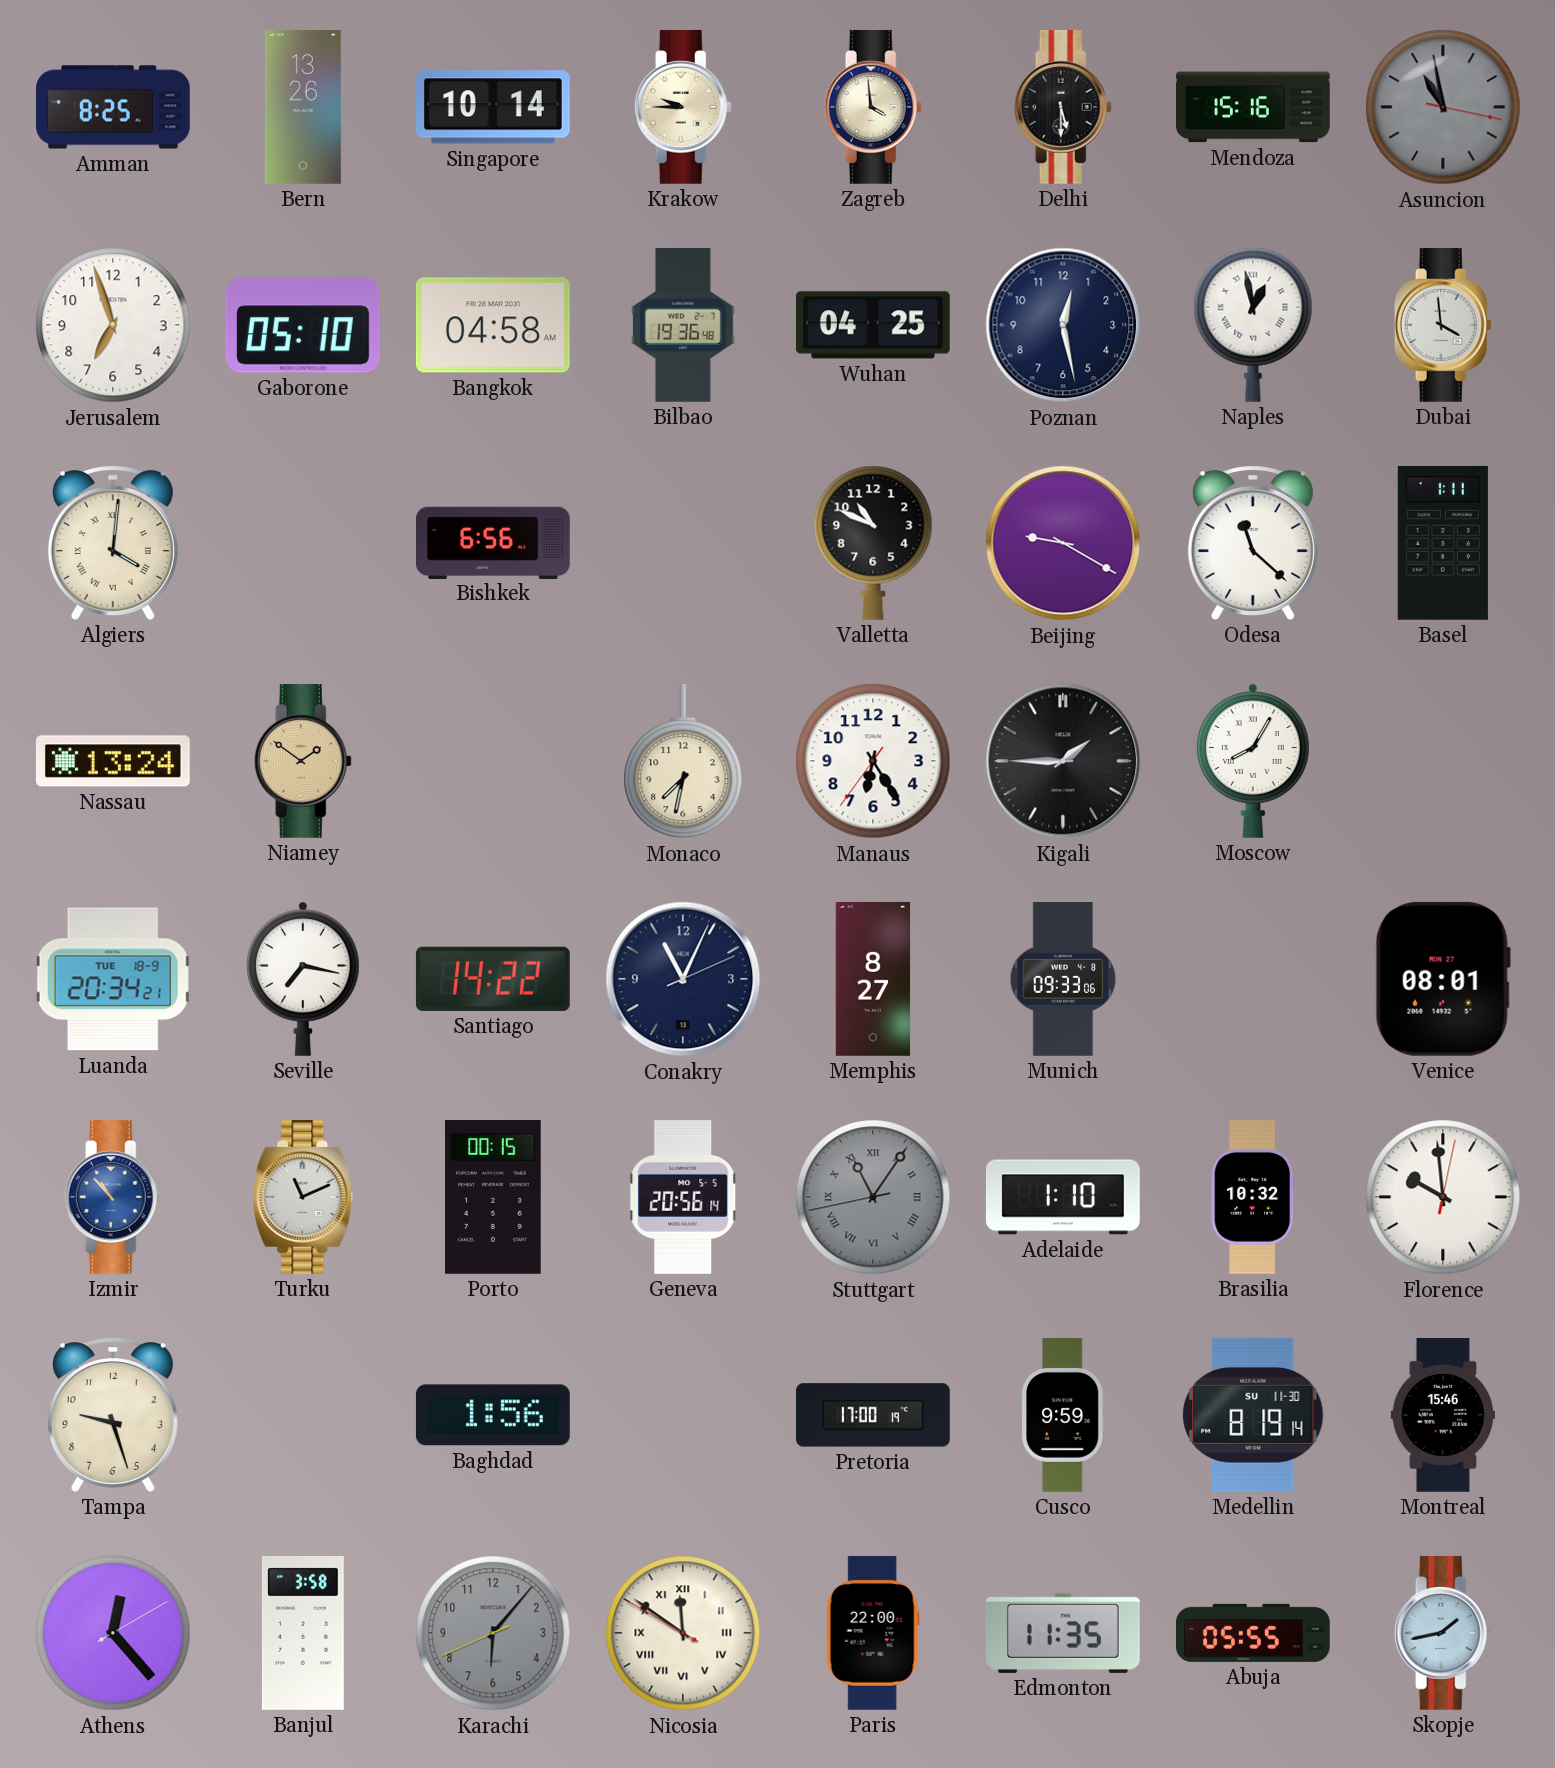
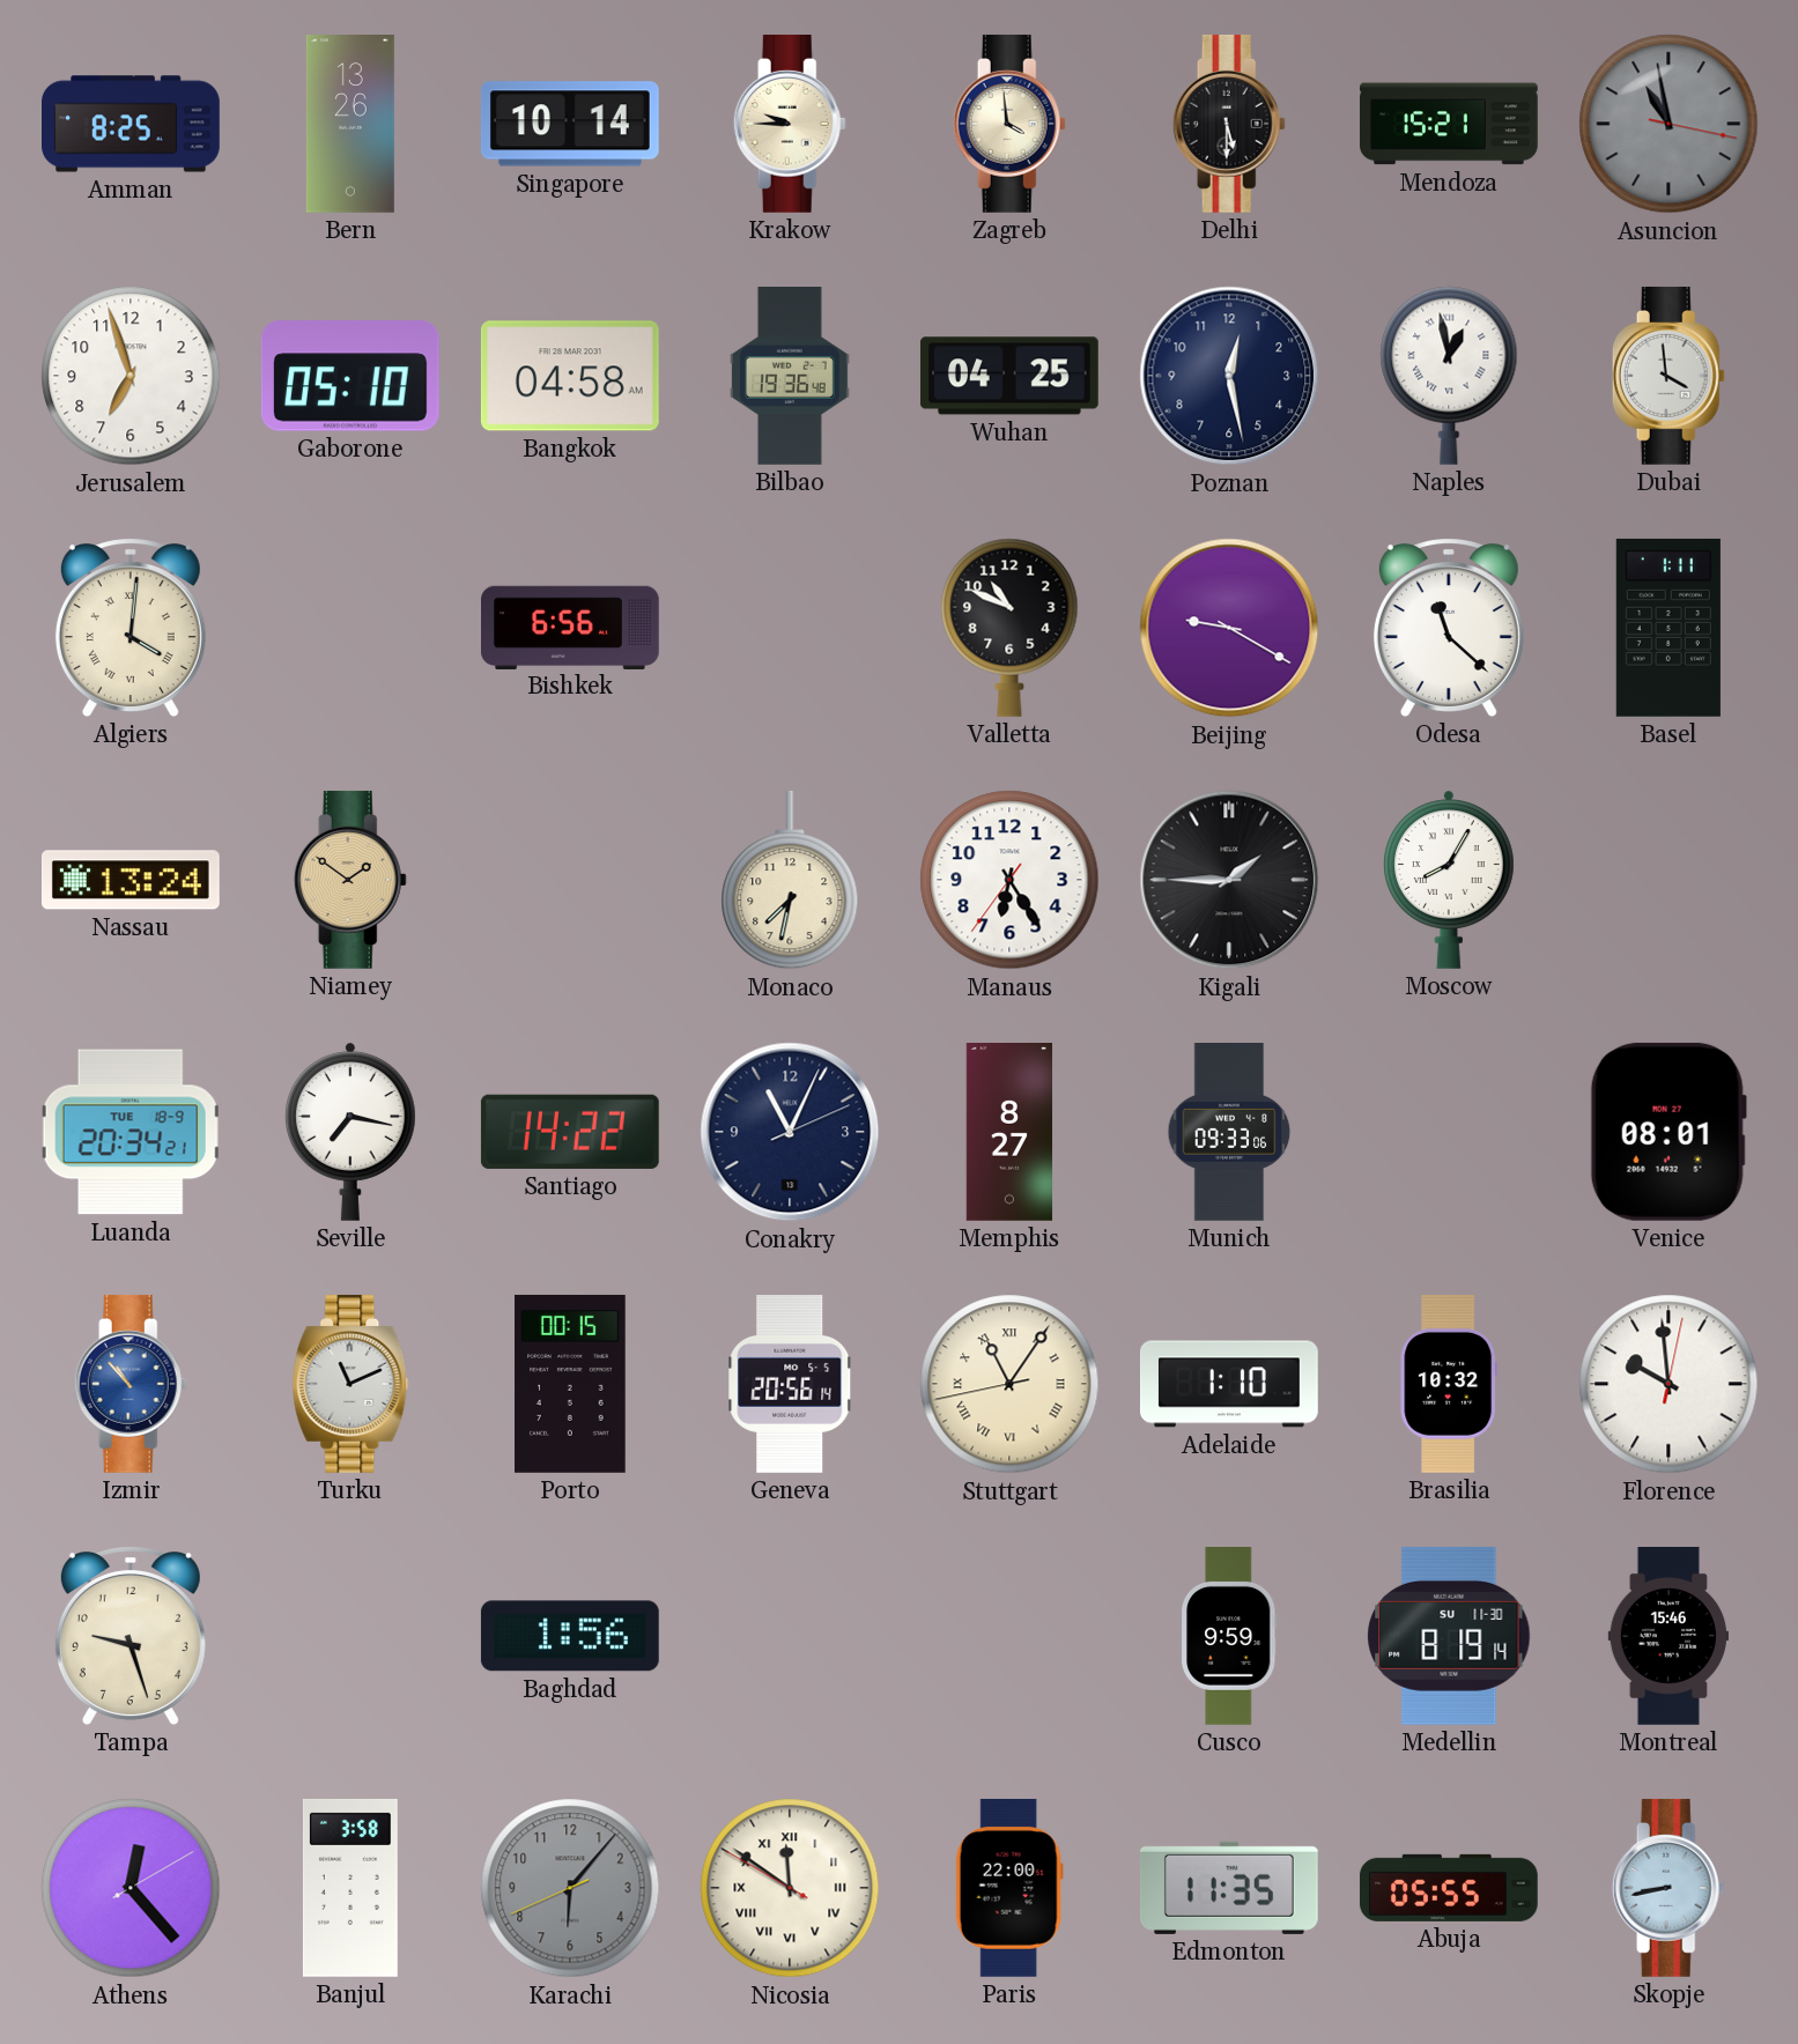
Mendoza: 15:16 -> 15:21
Stuttgart dial: grey -> cream
Pretoria: 17:00 -> none
Skopje: 1:43 -> 8:43
